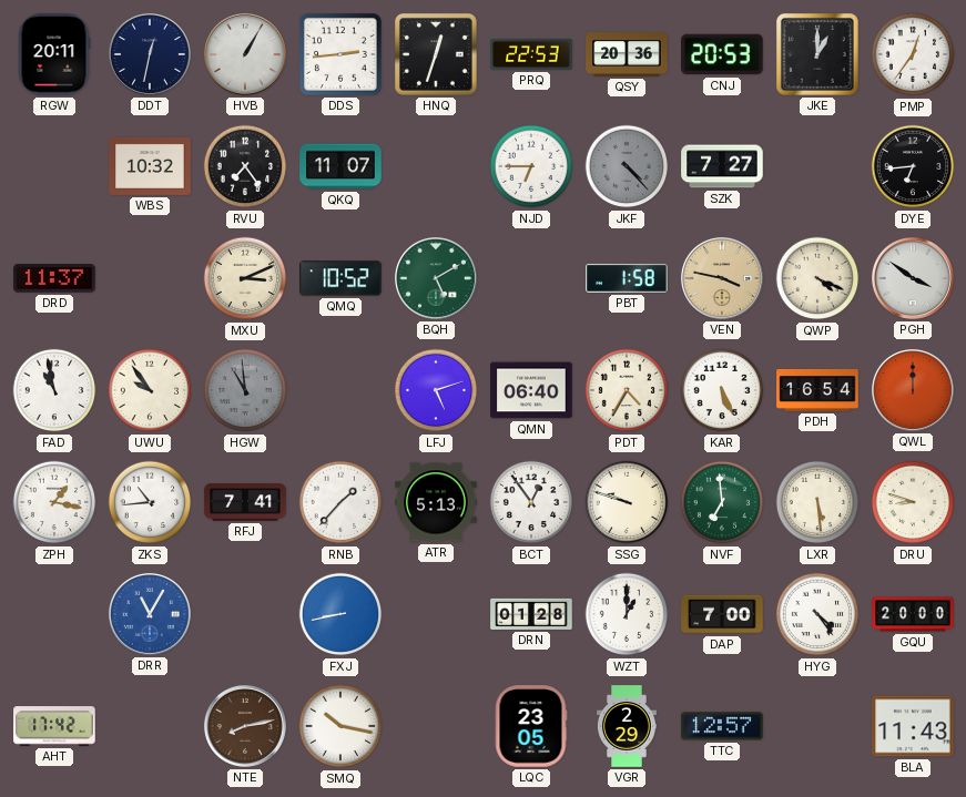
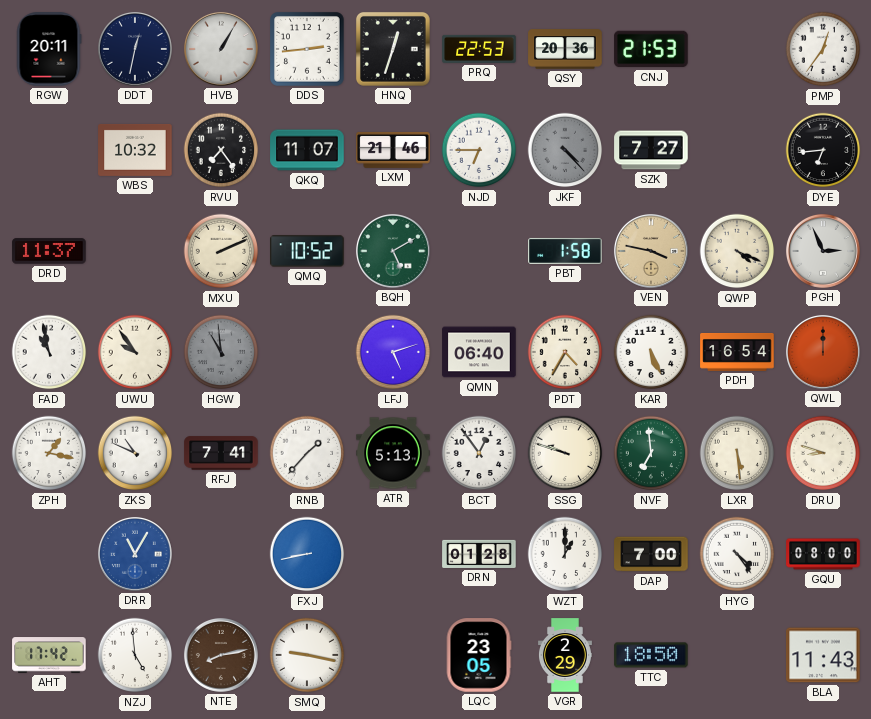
CNJ: 20:53 -> 21:53
JKE: 1:00 -> none
LXM: none -> 21:46
MXU: 3:11 -> 2:11
PGH: 3:51 -> 2:56
ZKS: 10:44 -> 10:49
GQU: 20:00 -> 08:00
NZJ: none -> 4:59
SMQ: 10:17 -> 9:17
TTC: 12:57 -> 18:50
